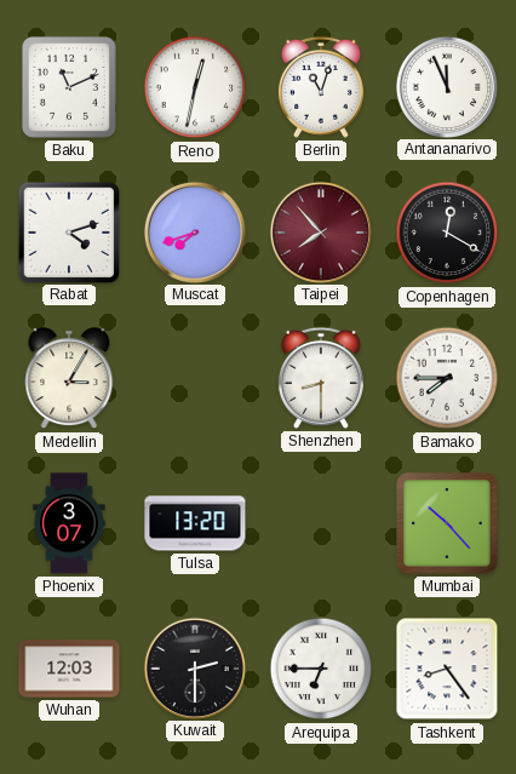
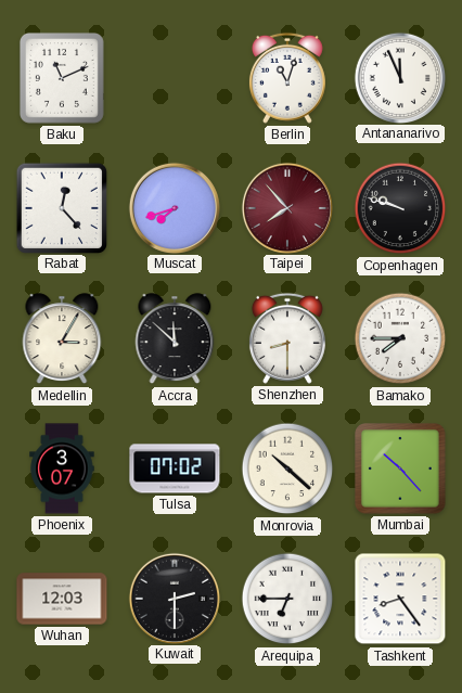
Reno: 12:32 -> none
Rabat: 4:12 -> 12:23
Copenhagen: 12:20 -> 9:48
Accra: none -> 11:52
Tulsa: 13:20 -> 07:02
Monrovia: none -> 10:22
